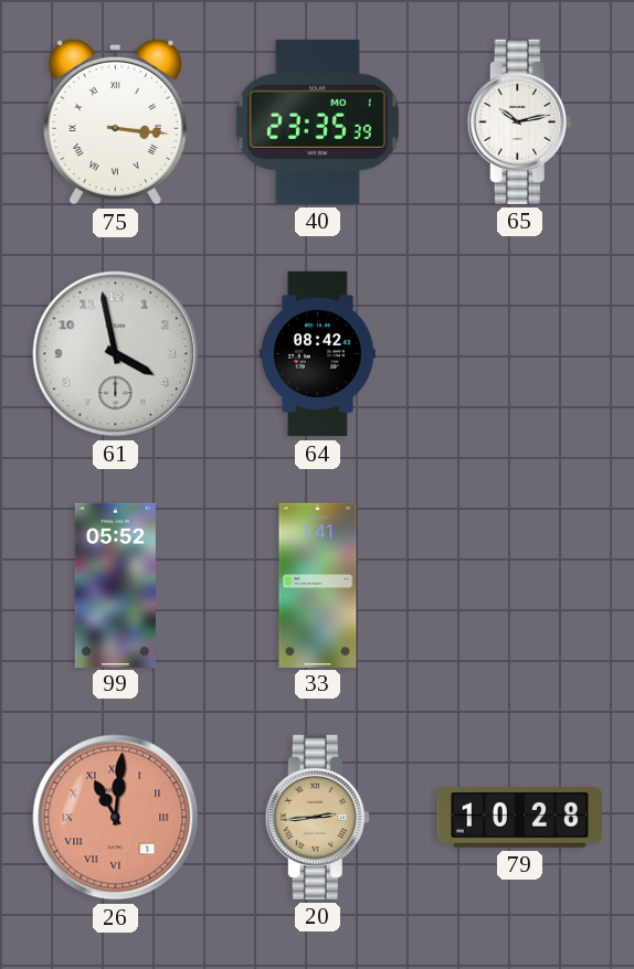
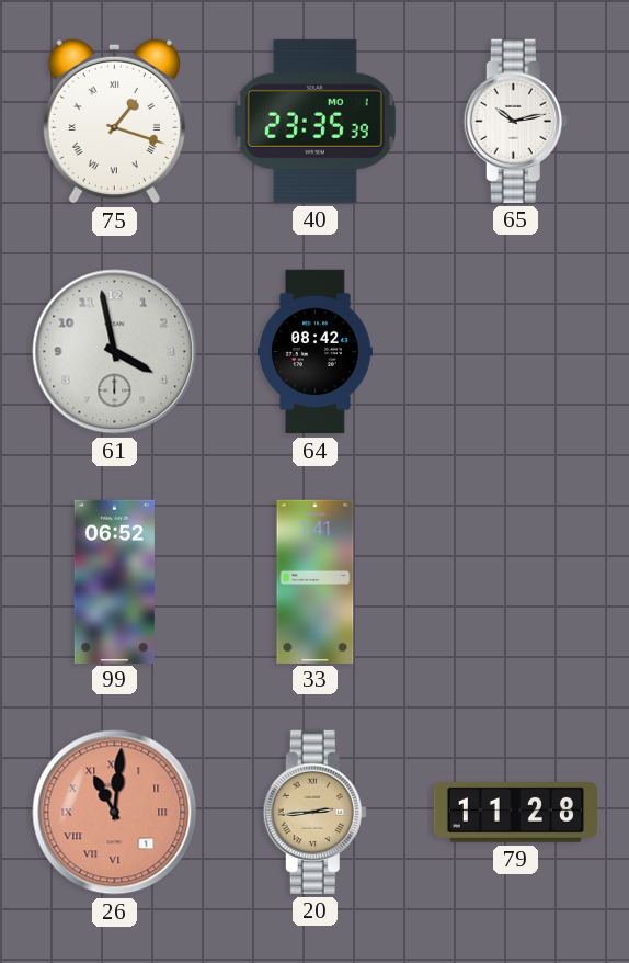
75: 3:16 -> 1:18
99: 05:52 -> 06:52
79: 10:28 -> 11:28
